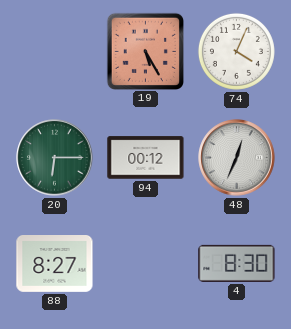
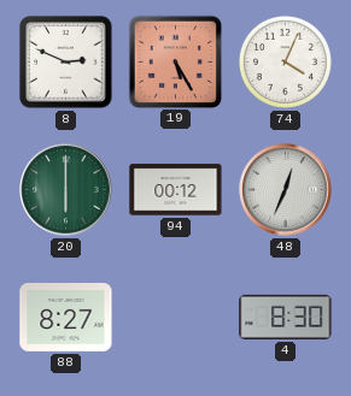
8: none -> 2:49
20: 6:15 -> 6:00
